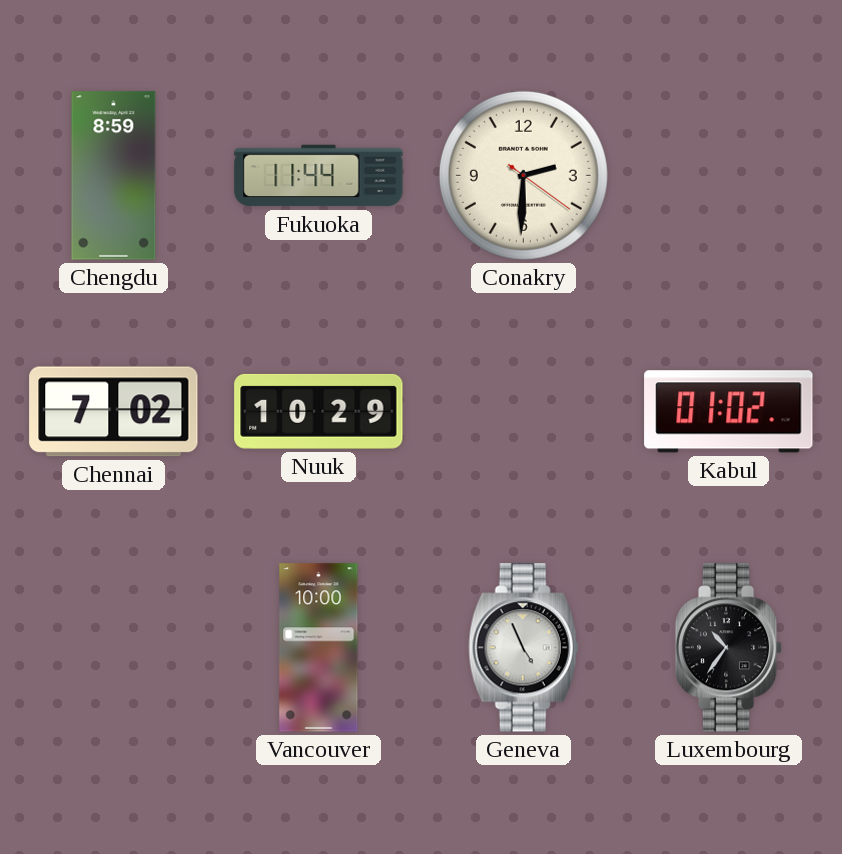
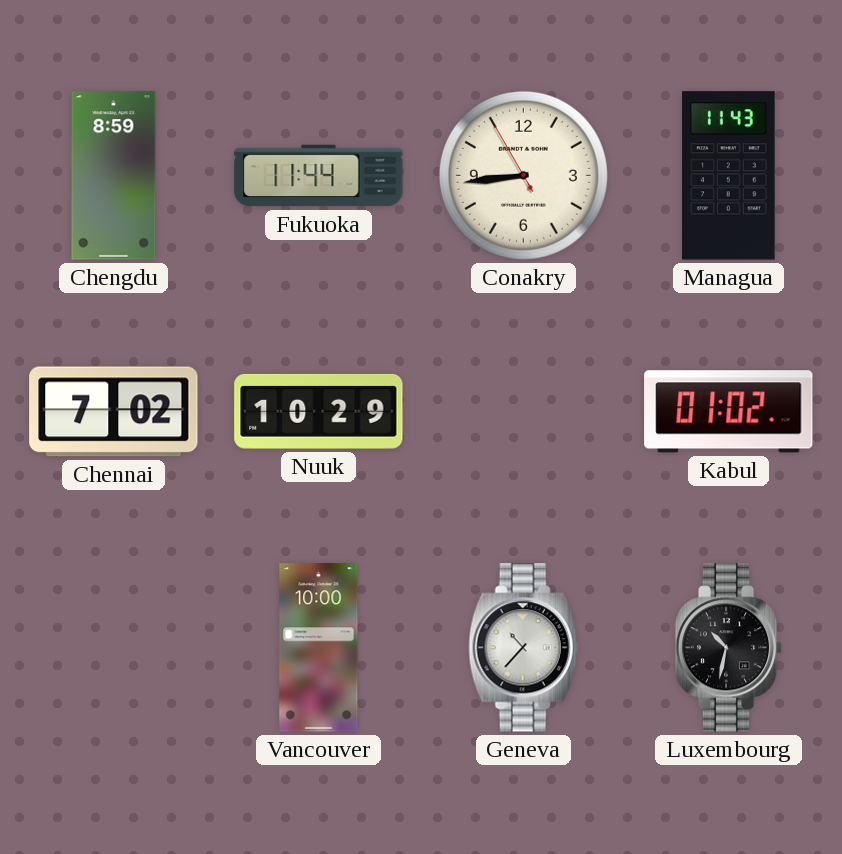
Conakry: 2:30 -> 8:43
Managua: none -> 11:43
Geneva: 4:56 -> 10:37
Luxembourg: 10:36 -> 10:32
